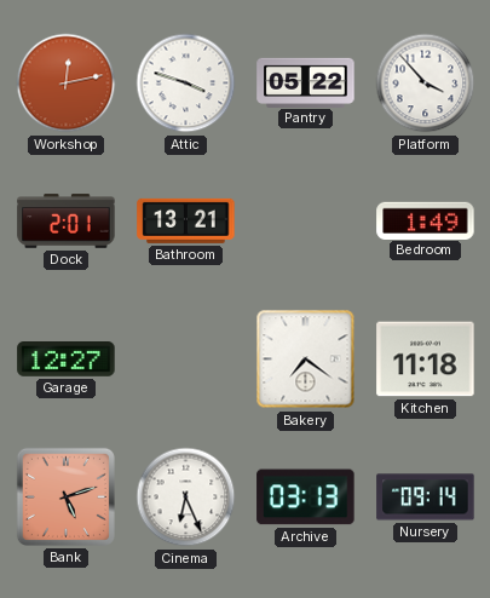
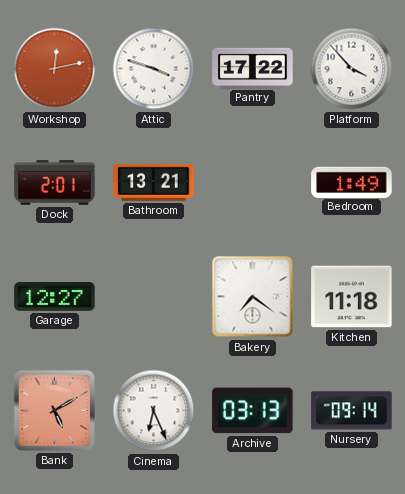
Pantry: 05:22 -> 17:22
Bank: 5:12 -> 5:10
